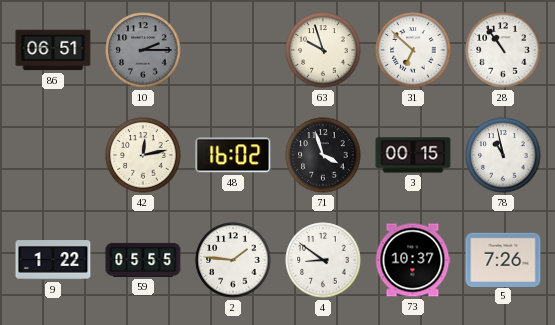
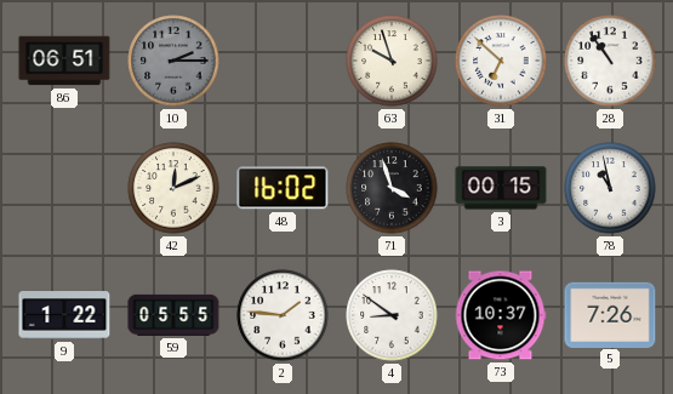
42: 12:13 -> 12:11
